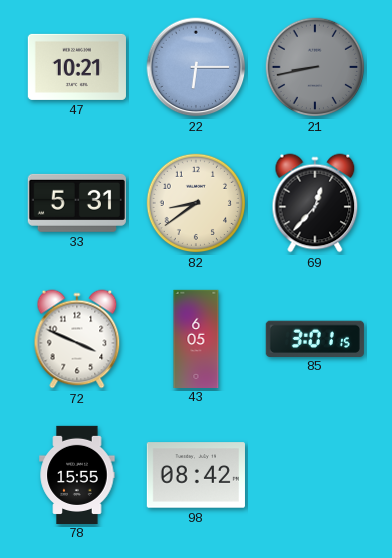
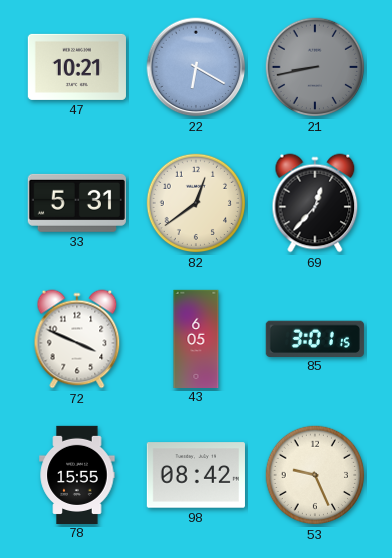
22: 6:15 -> 6:20
82: 8:39 -> 12:39
53: none -> 9:26
